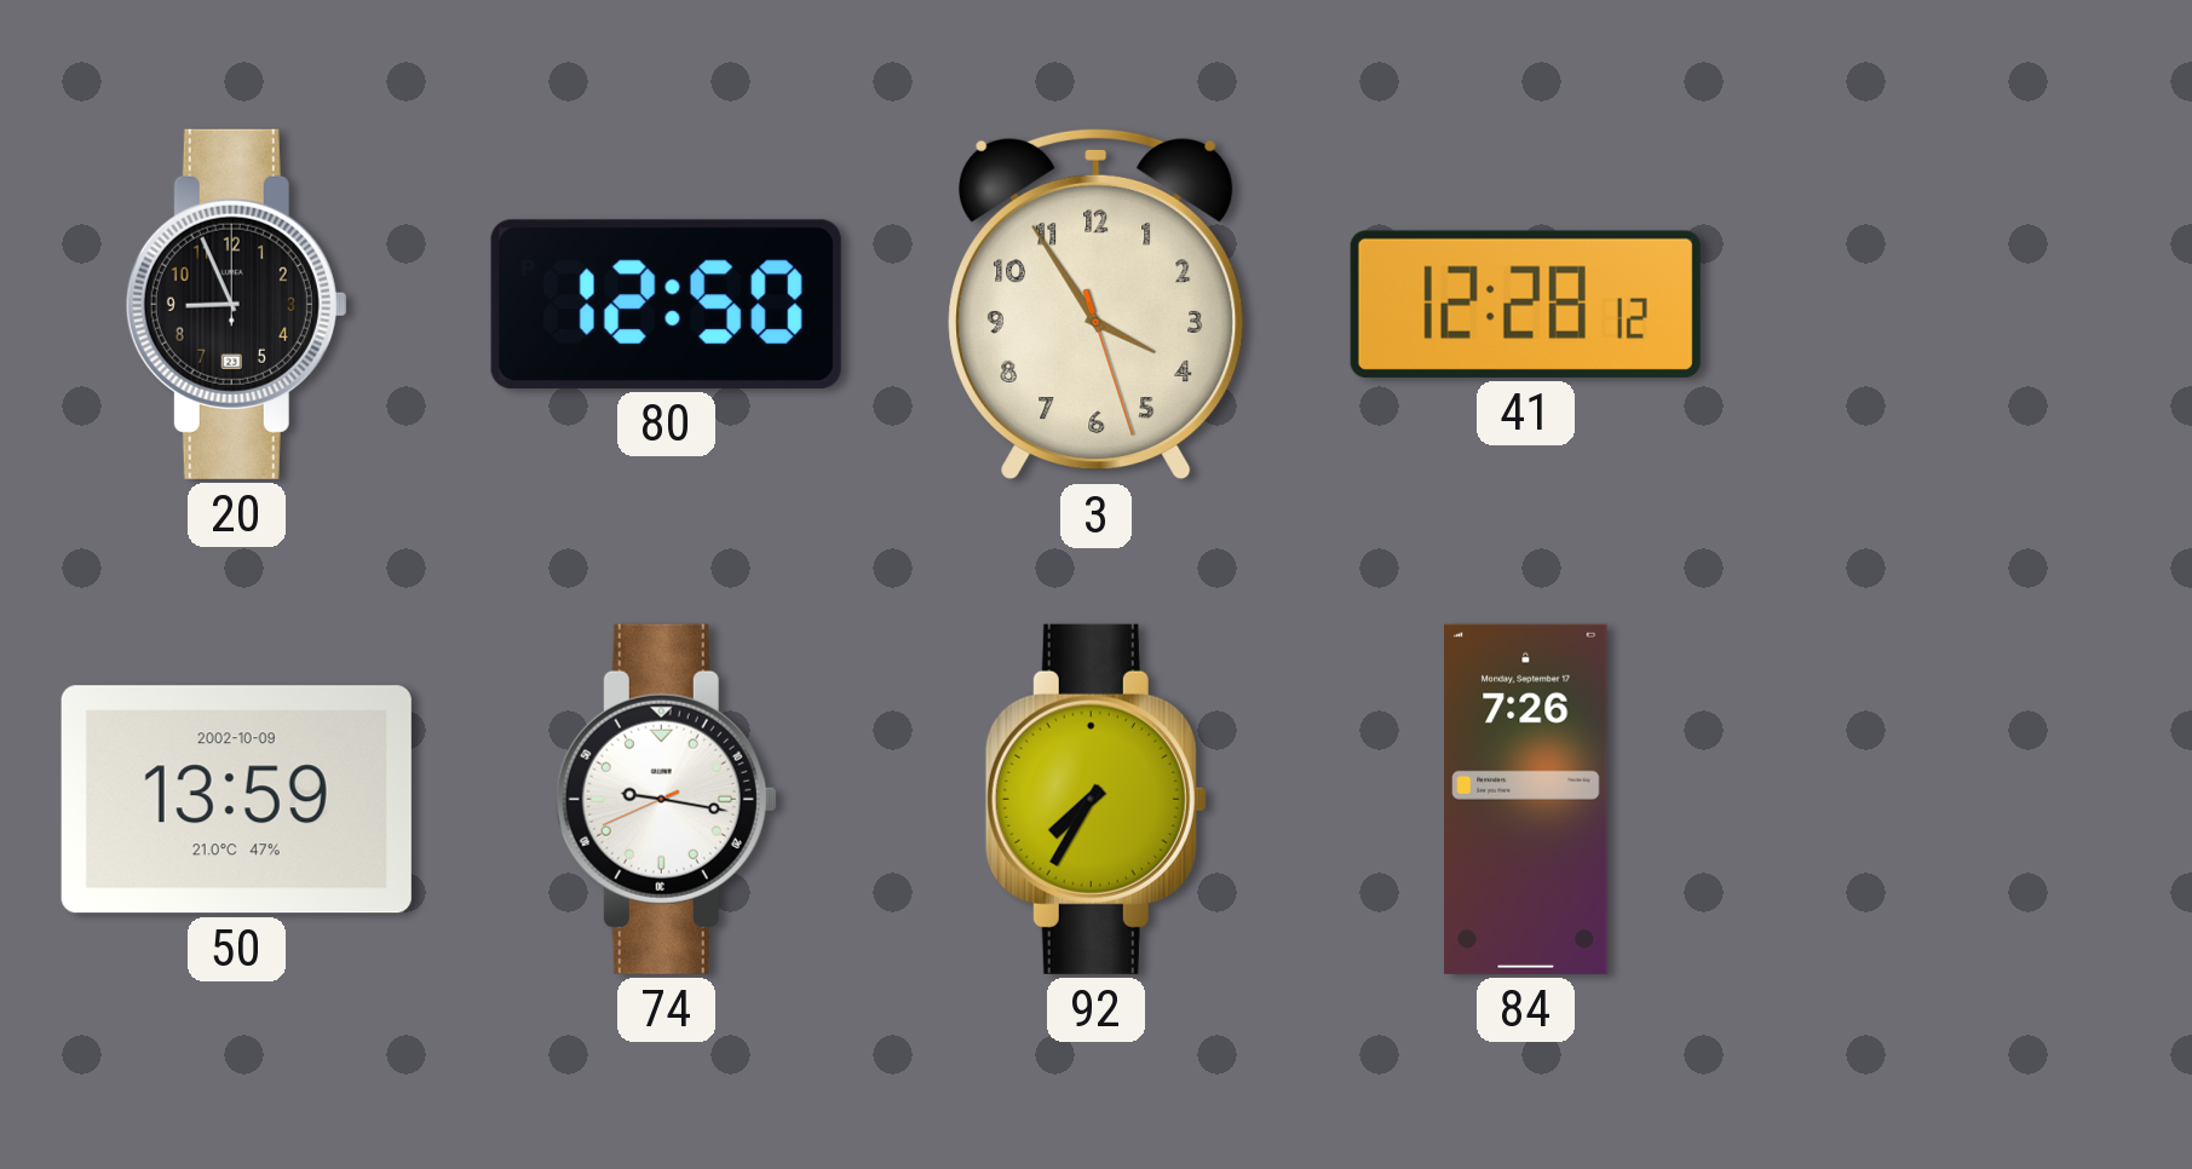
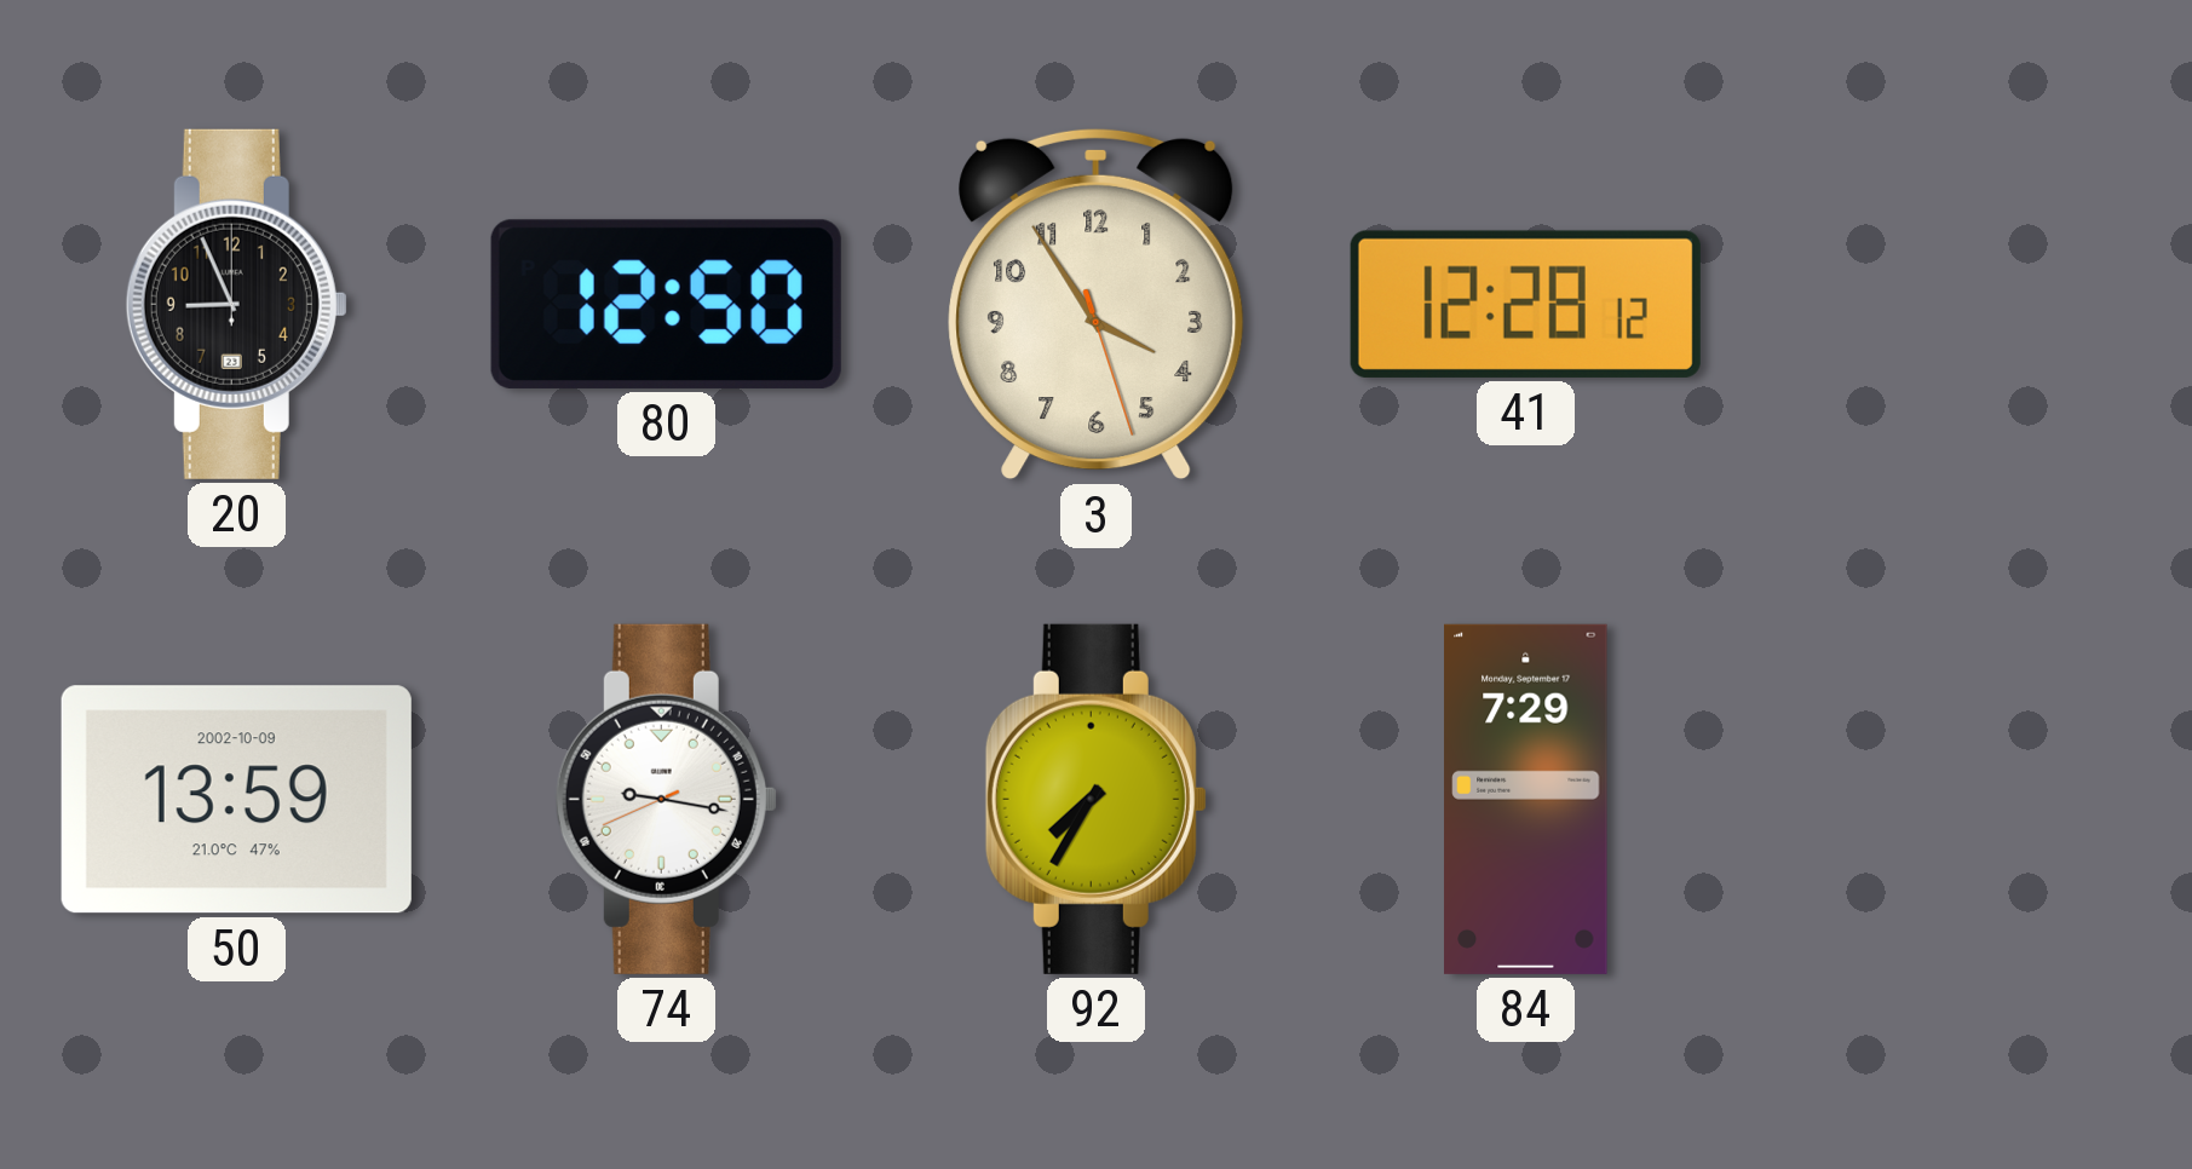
84: 7:26 -> 7:29
